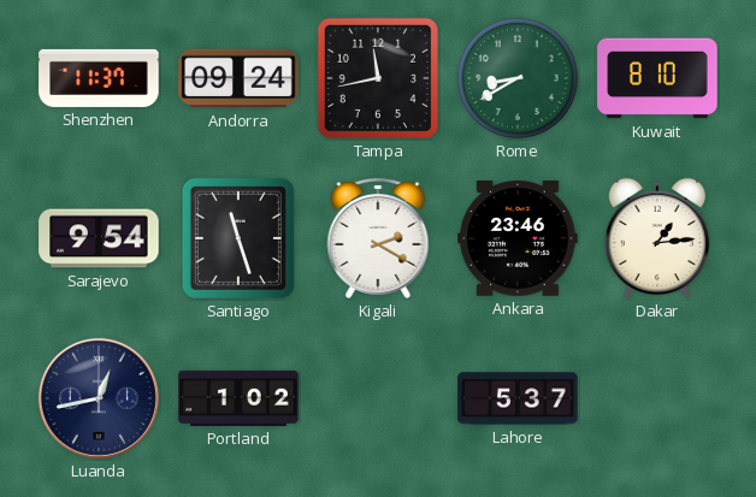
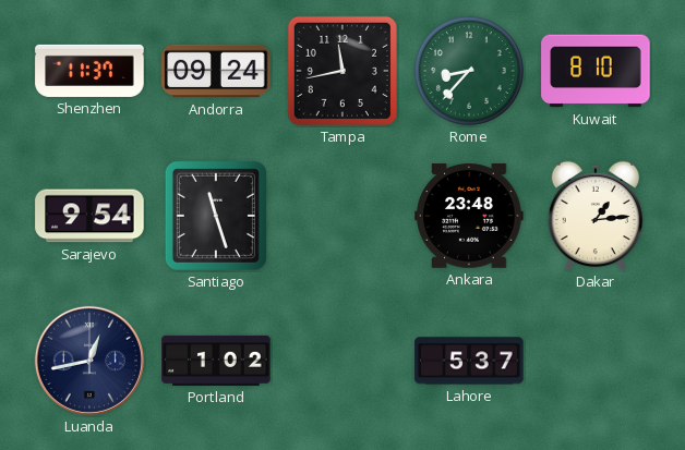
Rome: 8:40 -> 8:37
Kigali: 2:20 -> none
Ankara: 23:46 -> 23:48
